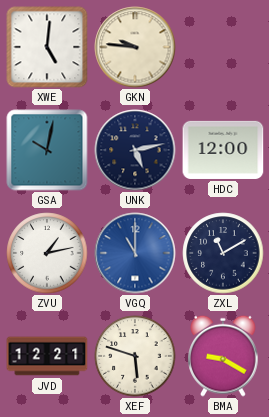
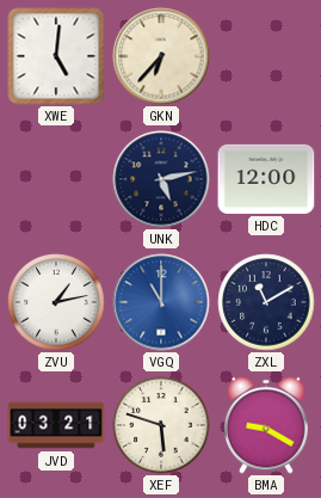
GKN: 9:46 -> 6:37
GSA: 10:02 -> none
JVD: 12:21 -> 03:21
